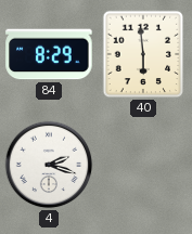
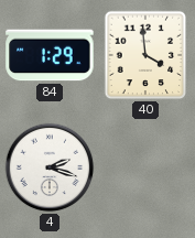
84: 8:29 -> 1:29
40: 5:59 -> 3:59
